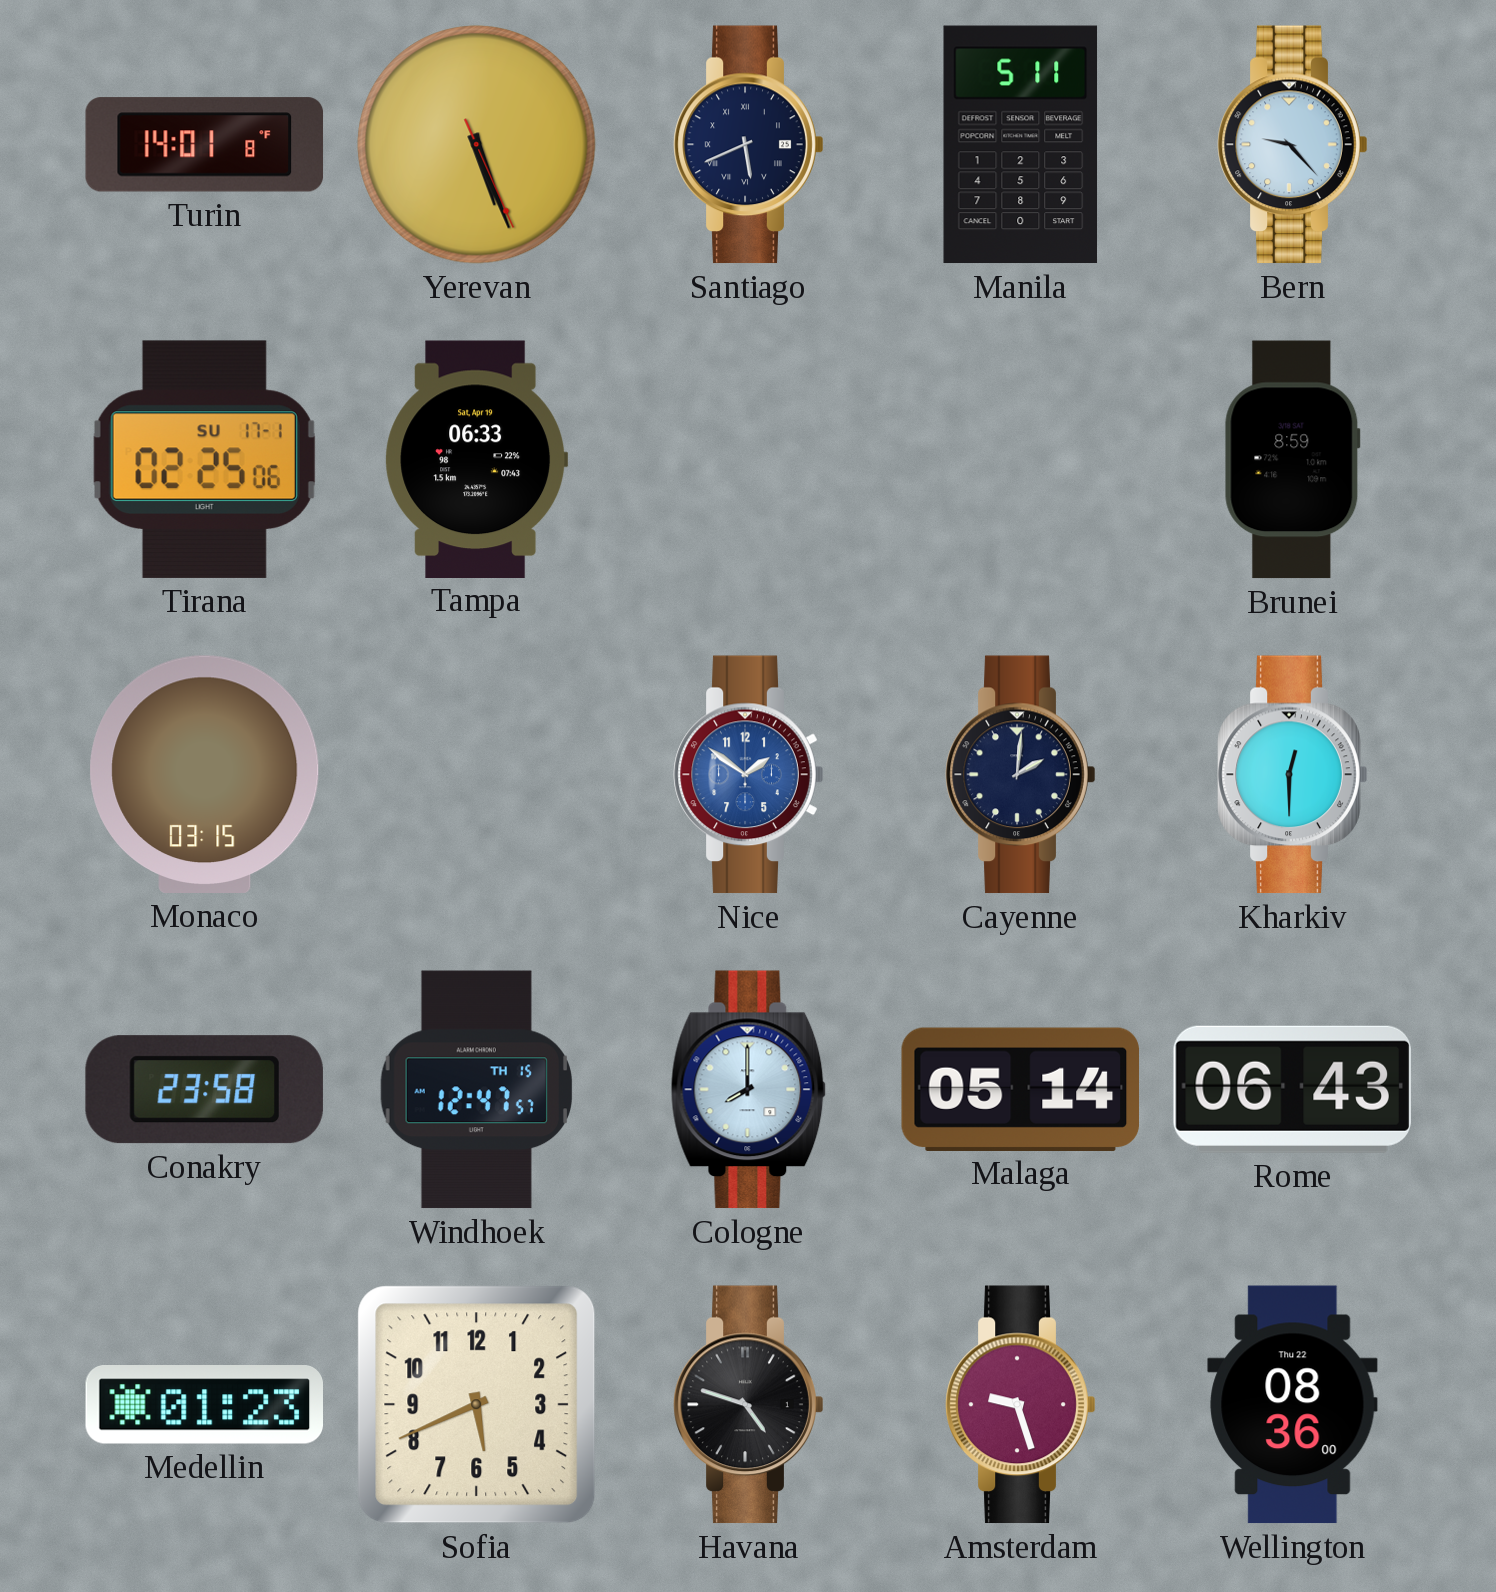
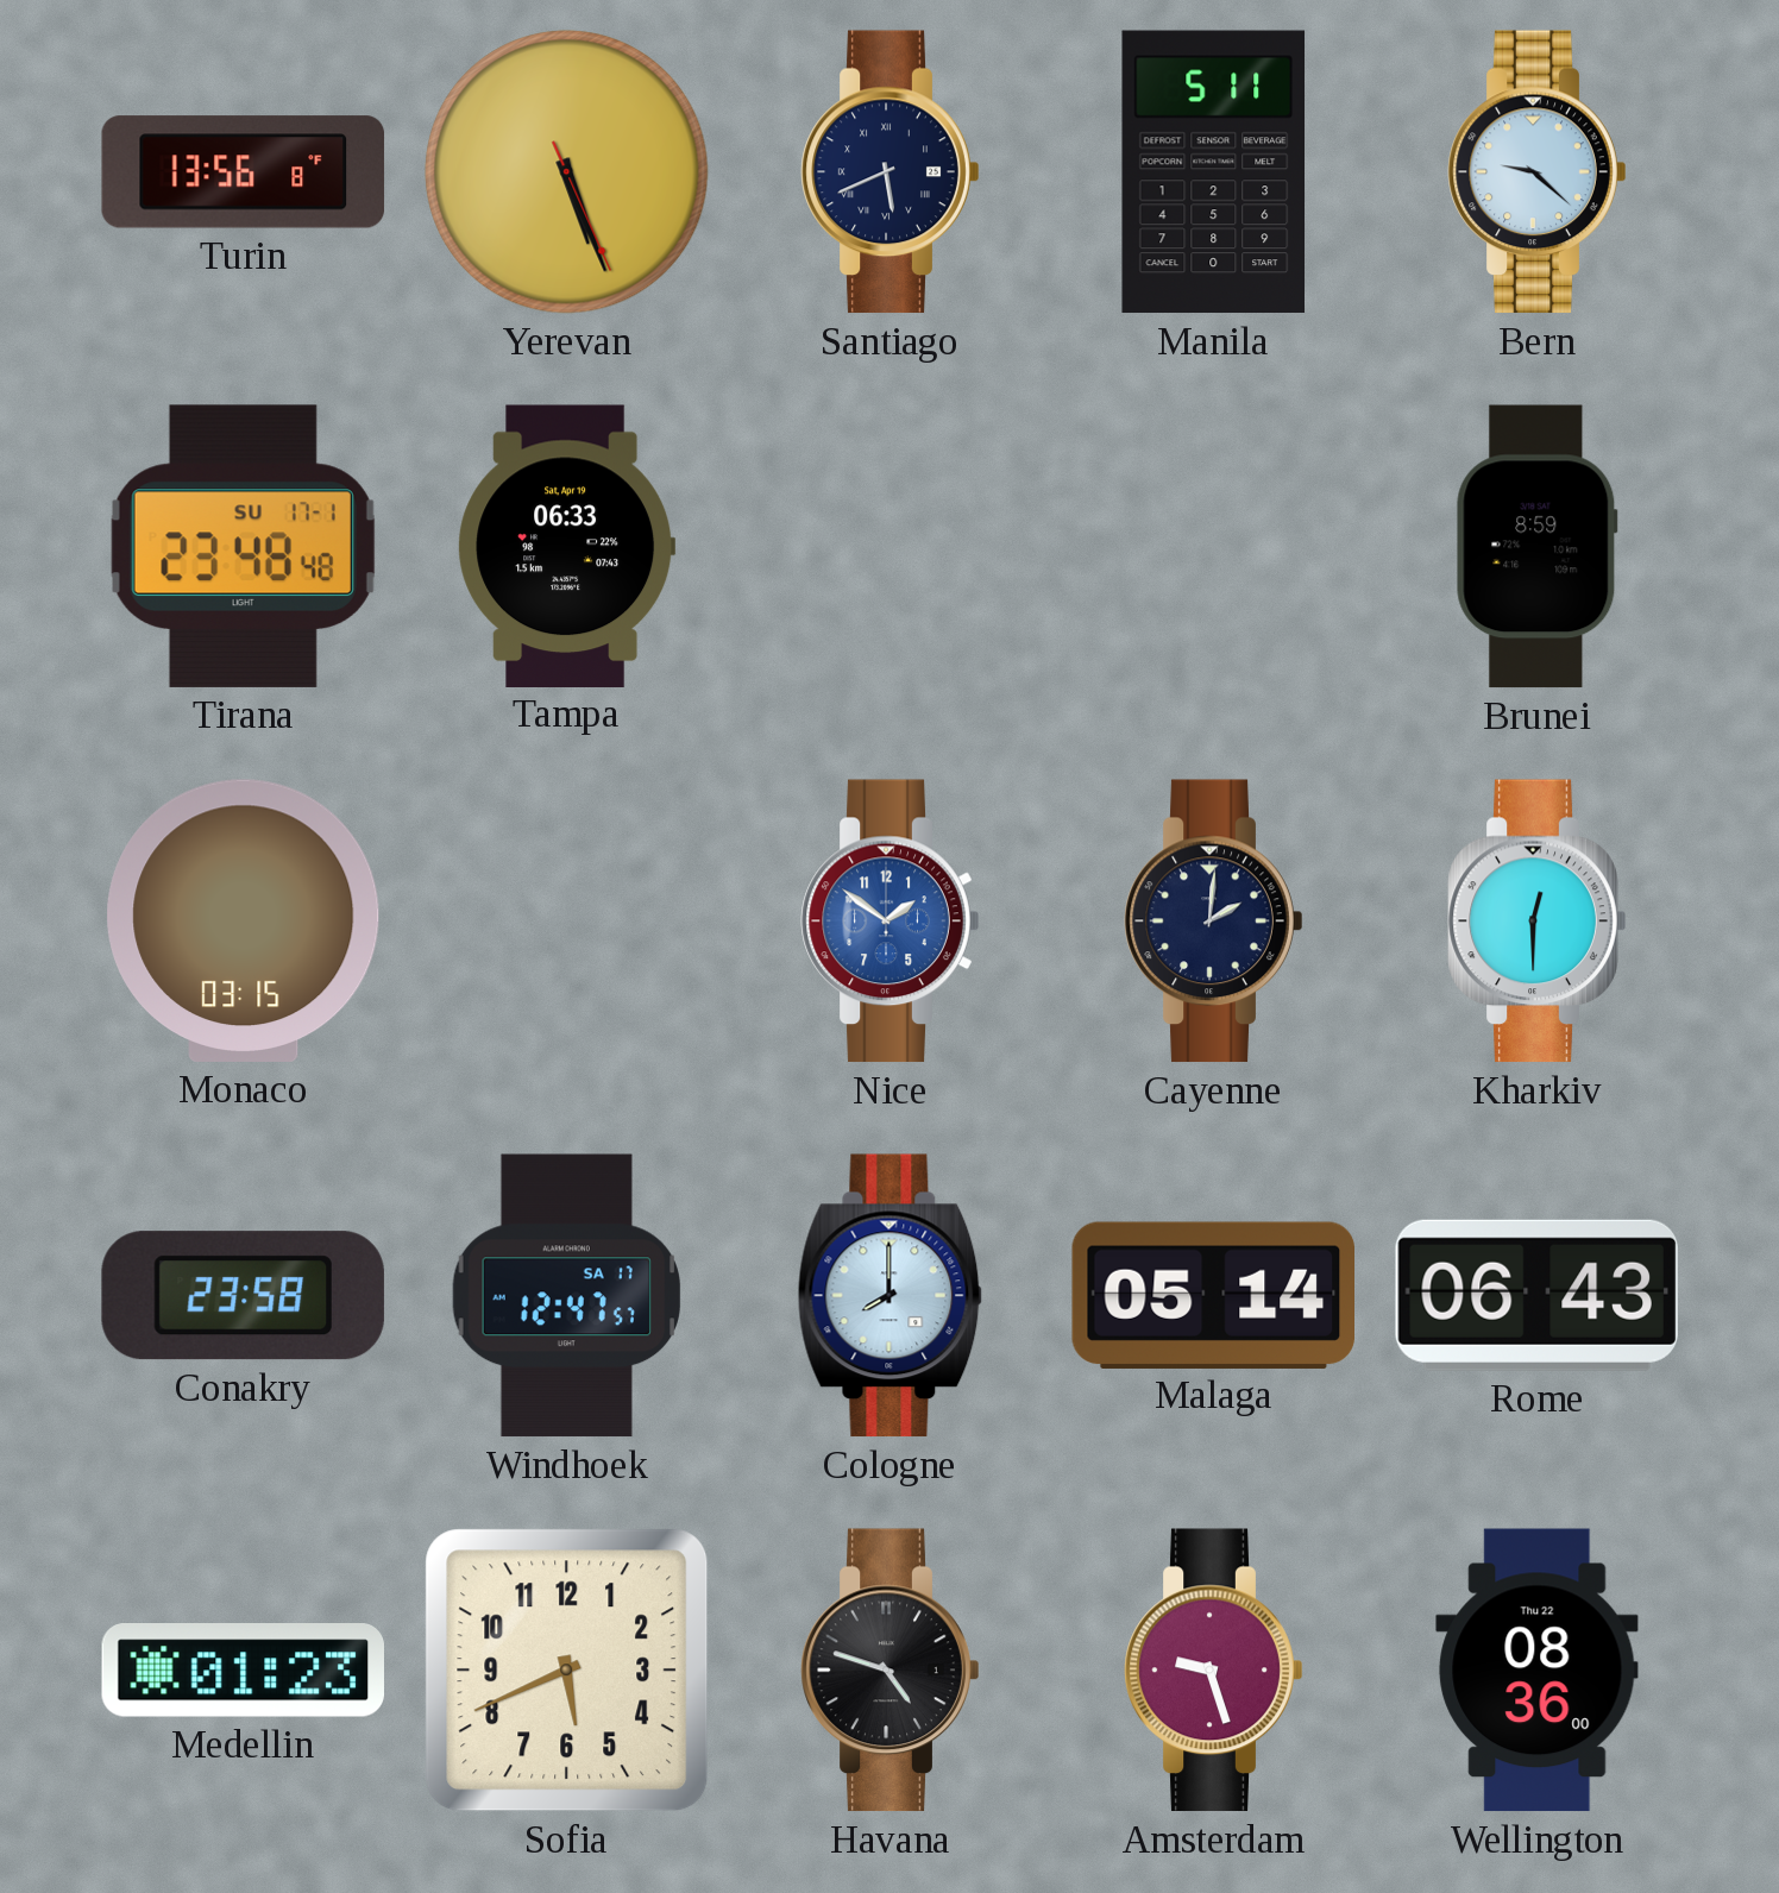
Turin: 14:01 -> 13:56
Bern: 9:23 -> 9:22
Tirana: 02:25 -> 23:48
Windhoek date: TH 15 -> SA 17
